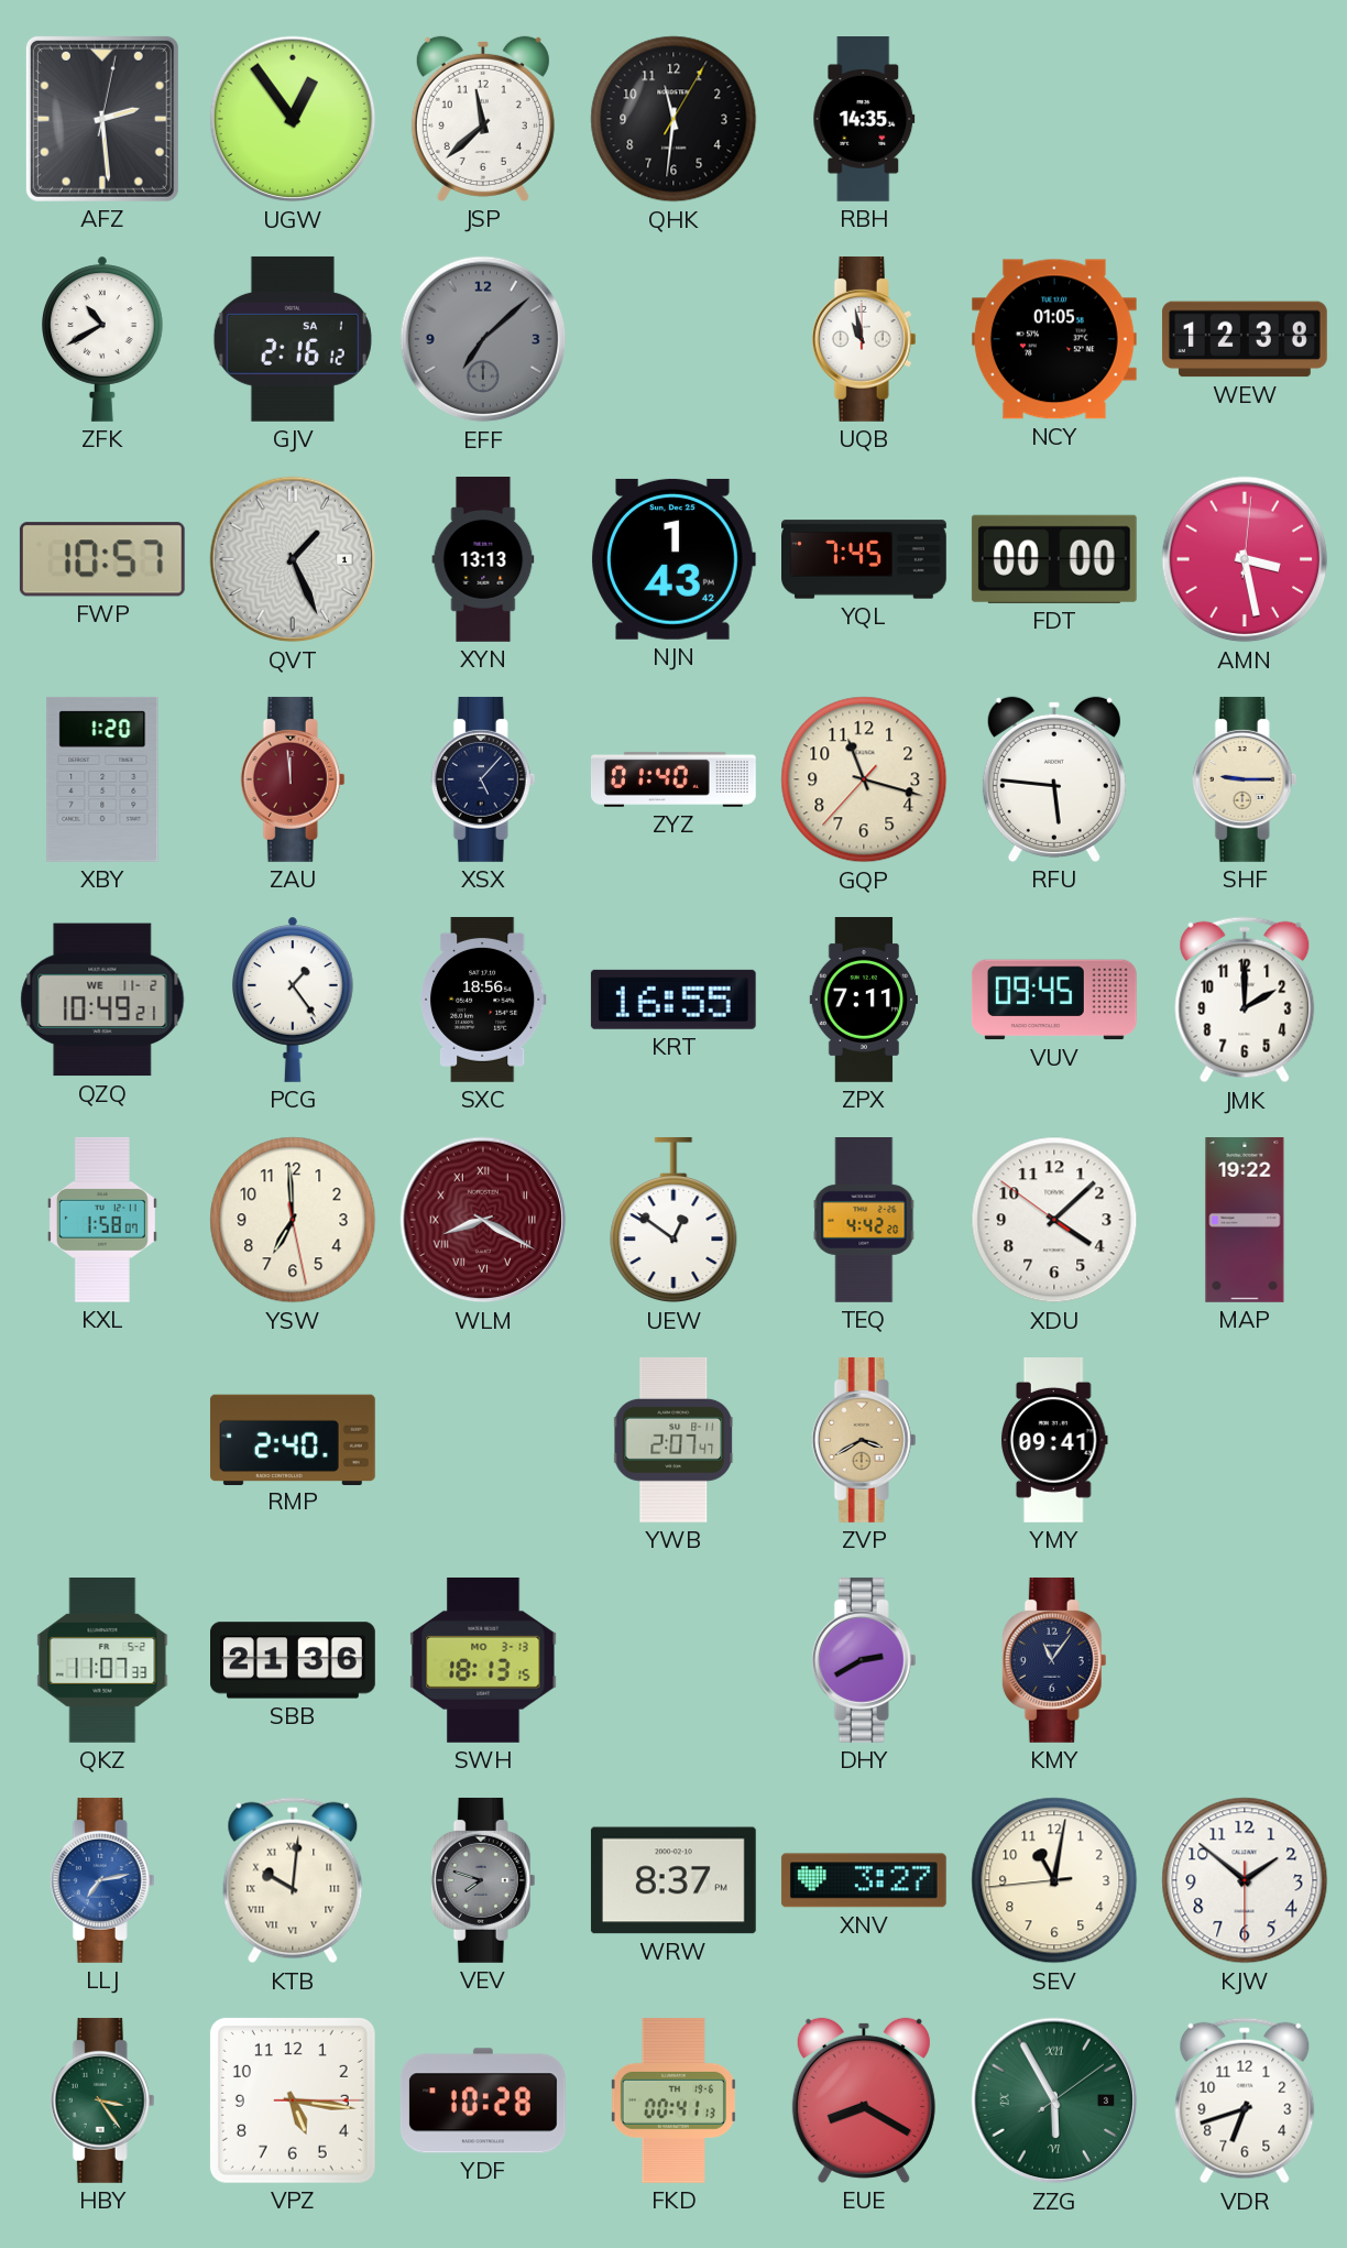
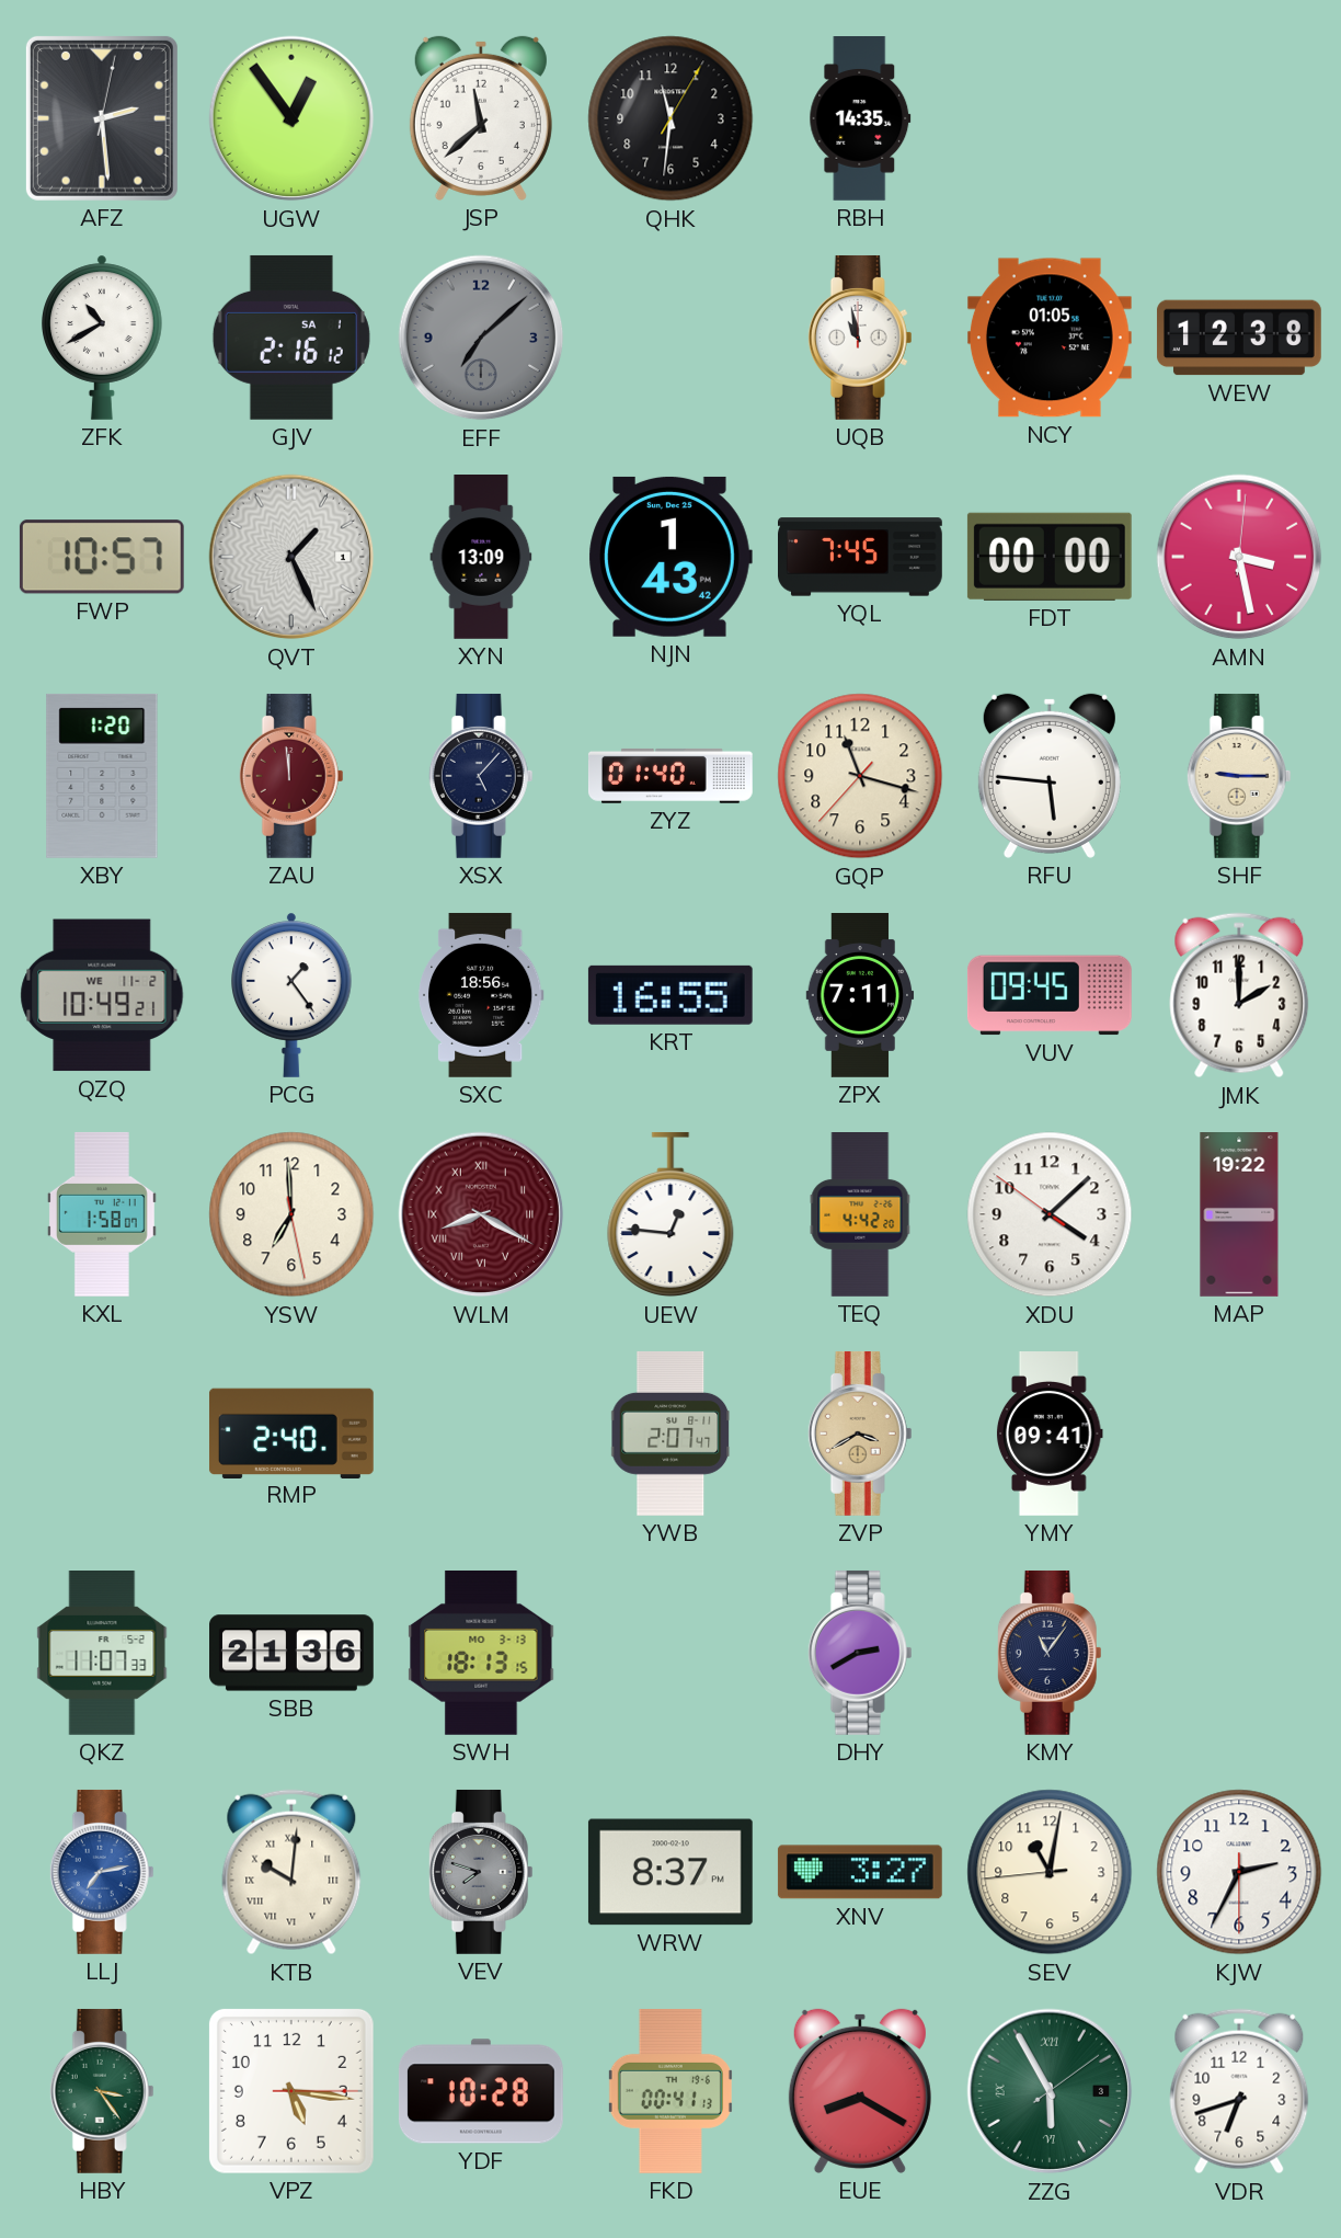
XYN: 13:13 -> 13:09
UEW: 12:51 -> 12:46
KJW: 1:51 -> 2:34
